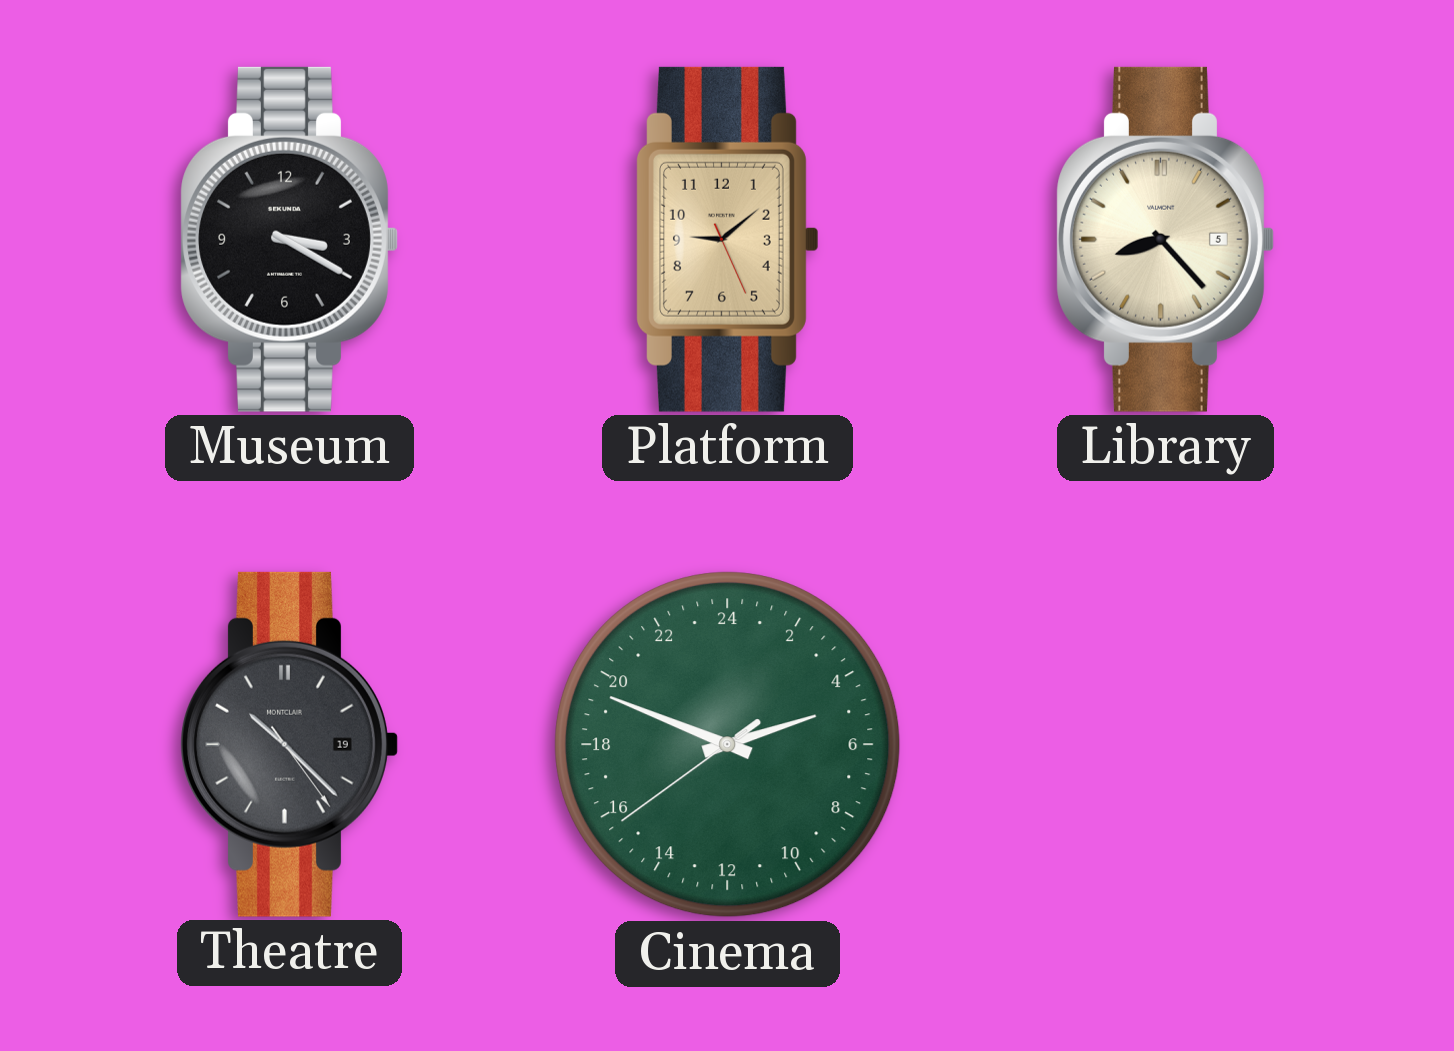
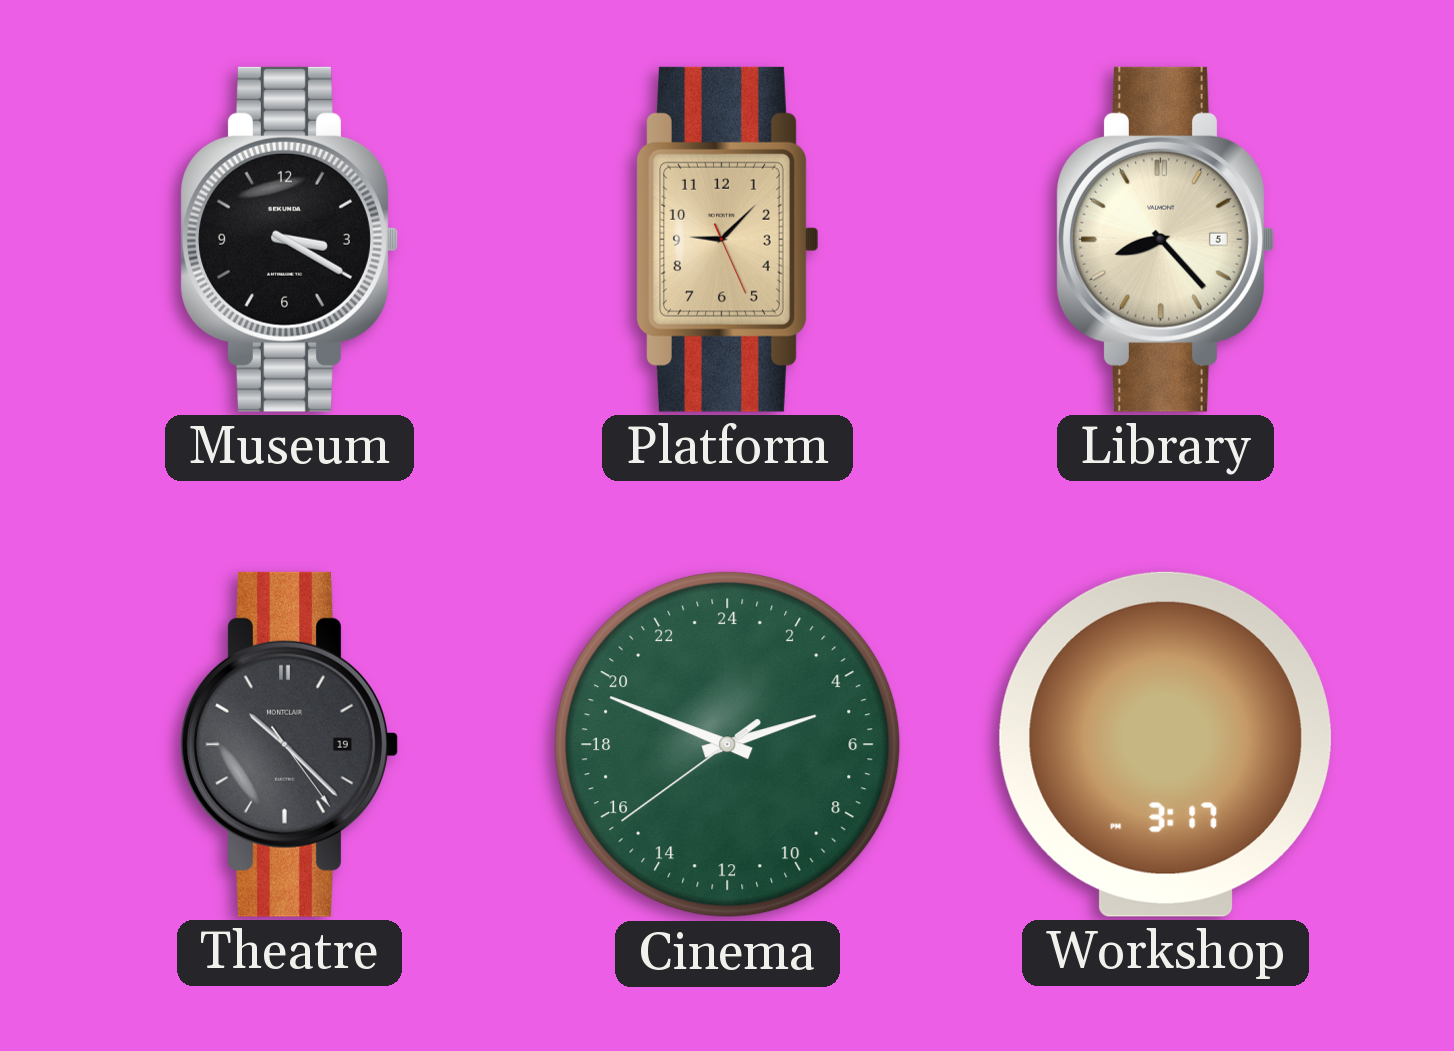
Platform: 9:08 -> 9:07
Workshop: none -> 3:17
